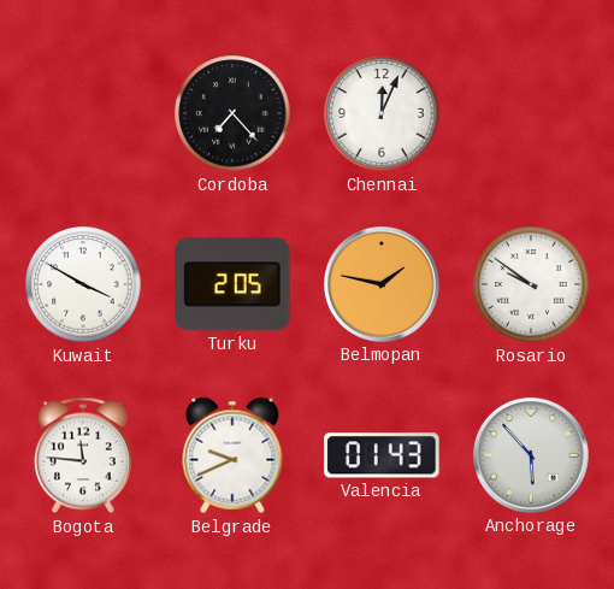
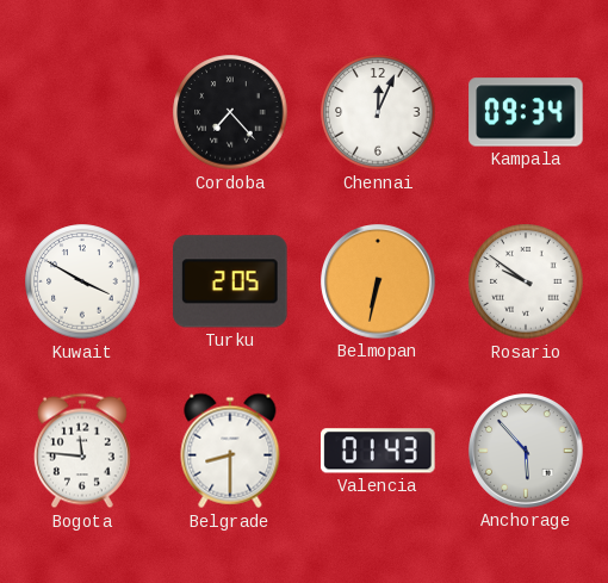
Kampala: none -> 09:34
Belmopan: 1:47 -> 6:32
Belgrade: 9:41 -> 8:30
